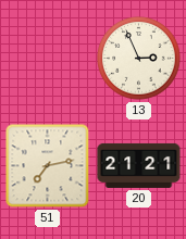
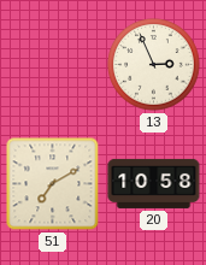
51: 7:13 -> 7:10
20: 21:21 -> 10:58
